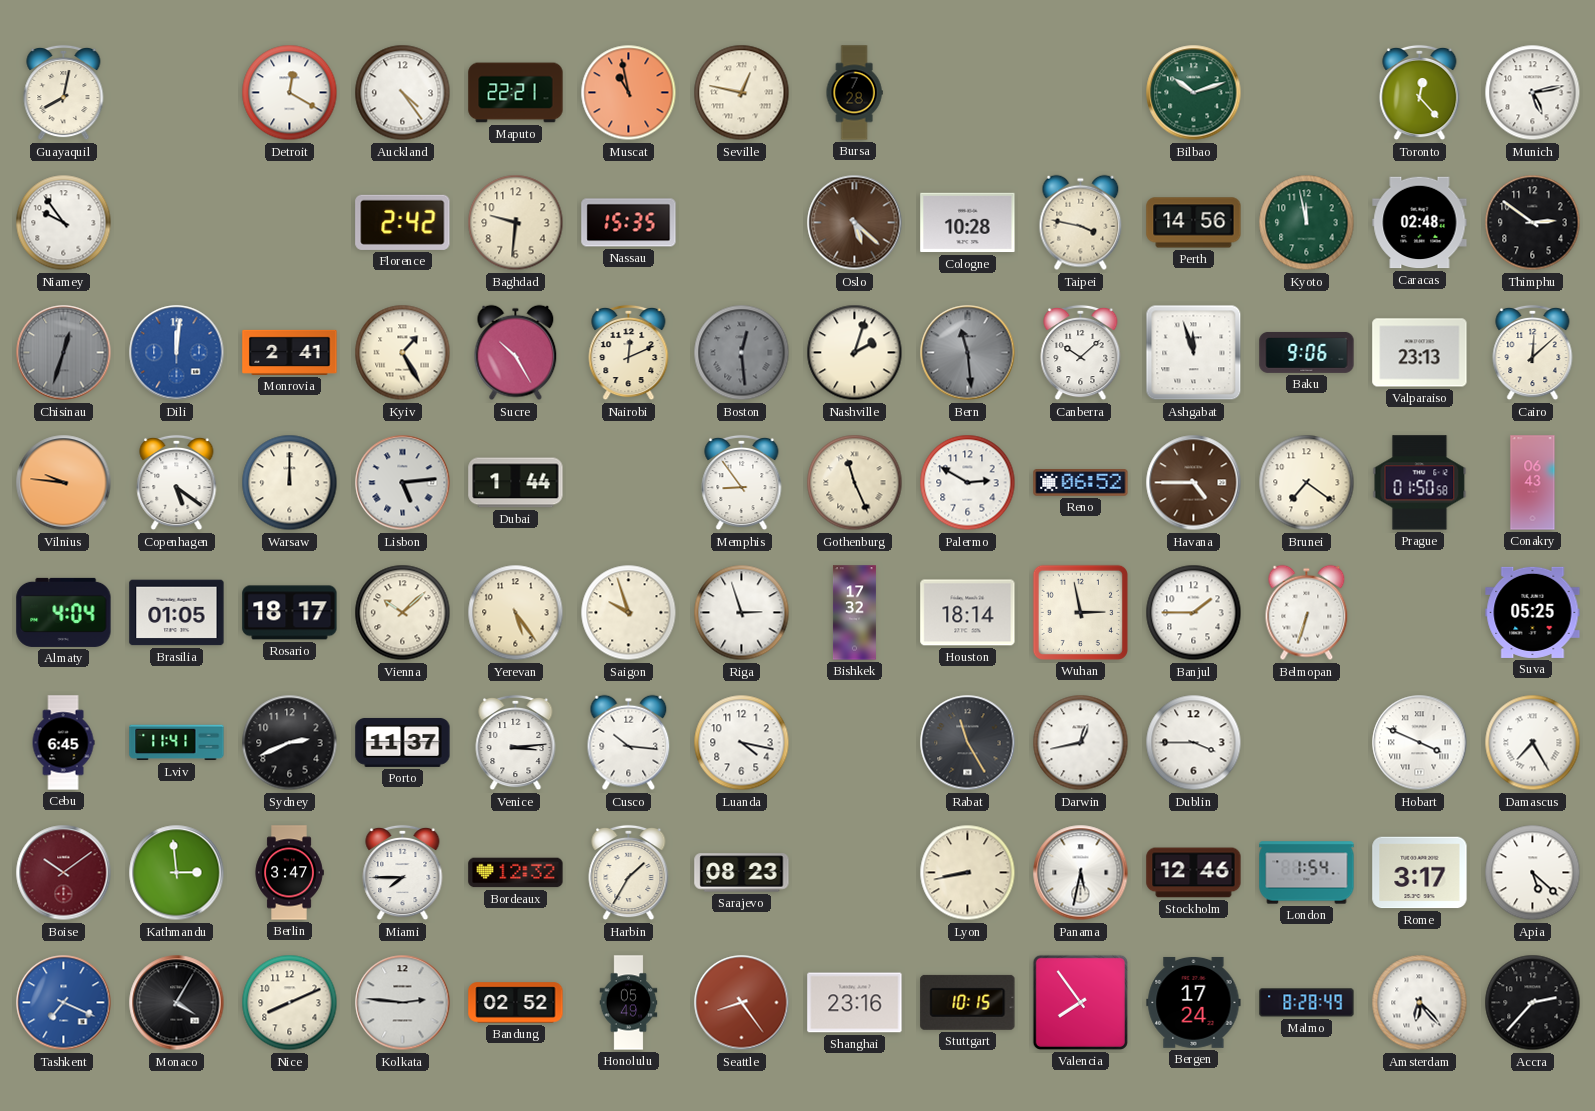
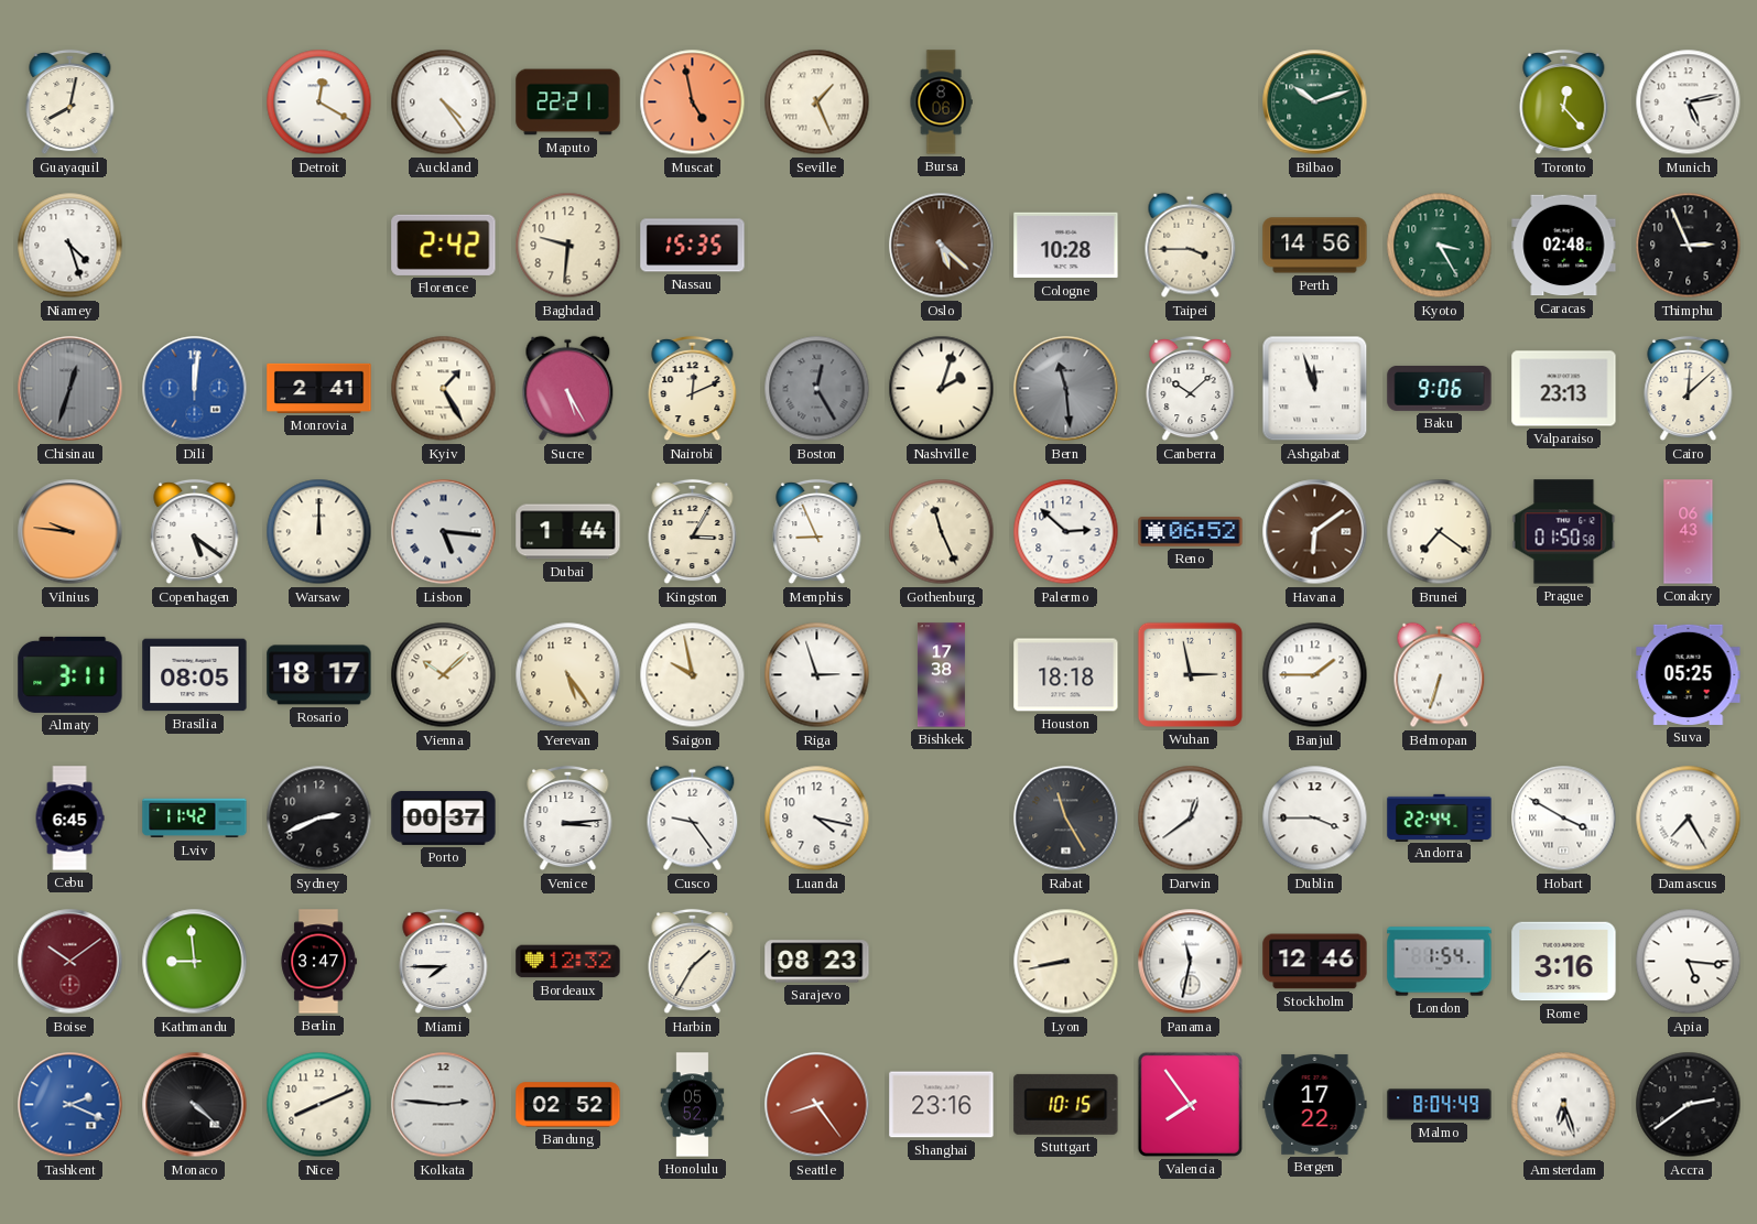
Muscat: 10:58 -> 4:58
Seville: 12:47 -> 1:26
Bursa: 7:28 -> 8:06
Niamey: 9:54 -> 4:27
Taipei: 3:47 -> 3:45
Kyoto: 11:58 -> 3:25
Thimphu: 2:51 -> 2:56
Sucre: 10:25 -> 5:25
Boston: 12:29 -> 12:25
Lisbon: 5:14 -> 5:16
Kingston: none -> 3:05
Memphis: 8:54 -> 8:56
Palermo: 2:50 -> 2:52
Havana: 4:45 -> 6:09
Almaty: 4:04 -> 3:11
Brasilia: 01:05 -> 08:05
Saigon: 9:57 -> 9:58
Bishkek: 17:32 -> 17:38
Houston: 18:14 -> 18:18
Lviv: 11:41 -> 11:42
Porto: 11:37 -> 00:37
Cusco: 10:16 -> 9:24
Darwin: 12:43 -> 12:39
Andorra: none -> 22:44
Hobart: 3:49 -> 3:50
Kathmandu: 2:59 -> 8:59
Panama: 5:32 -> 11:32
Rome: 3:17 -> 3:16
Apia: 5:22 -> 5:16
Tashkent: 7:19 -> 2:19
Monaco: 4:05 -> 4:22
Honolulu: 05:49 -> 05:52
Bergen: 17:24 -> 17:22
Malmo: 8:28 -> 8:04
Amsterdam: 6:23 -> 6:27
Accra: 2:37 -> 2:39
